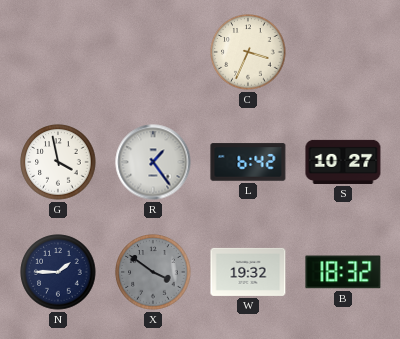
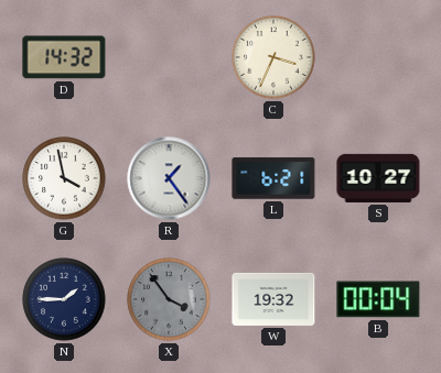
D: none -> 14:32
L: 6:42 -> 6:21
X: 3:51 -> 3:54
B: 18:32 -> 00:04
